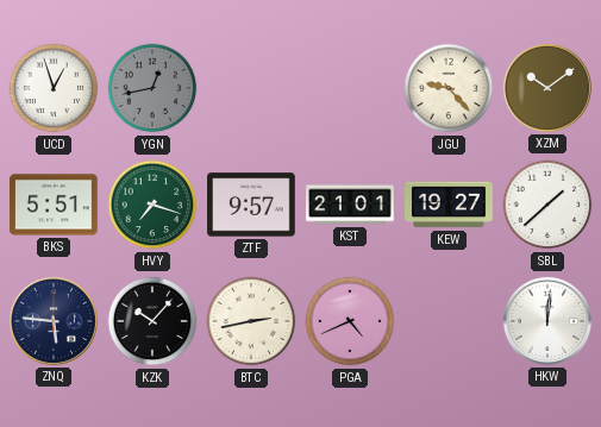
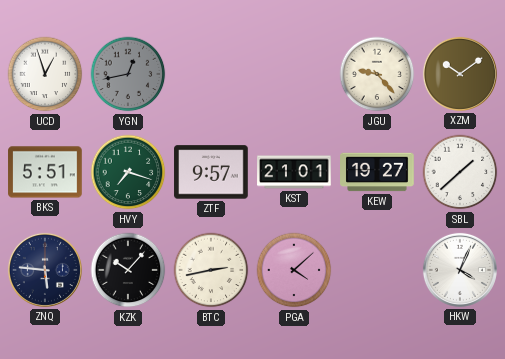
PGA: 4:41 -> 4:08
HKW: 12:01 -> 4:04
